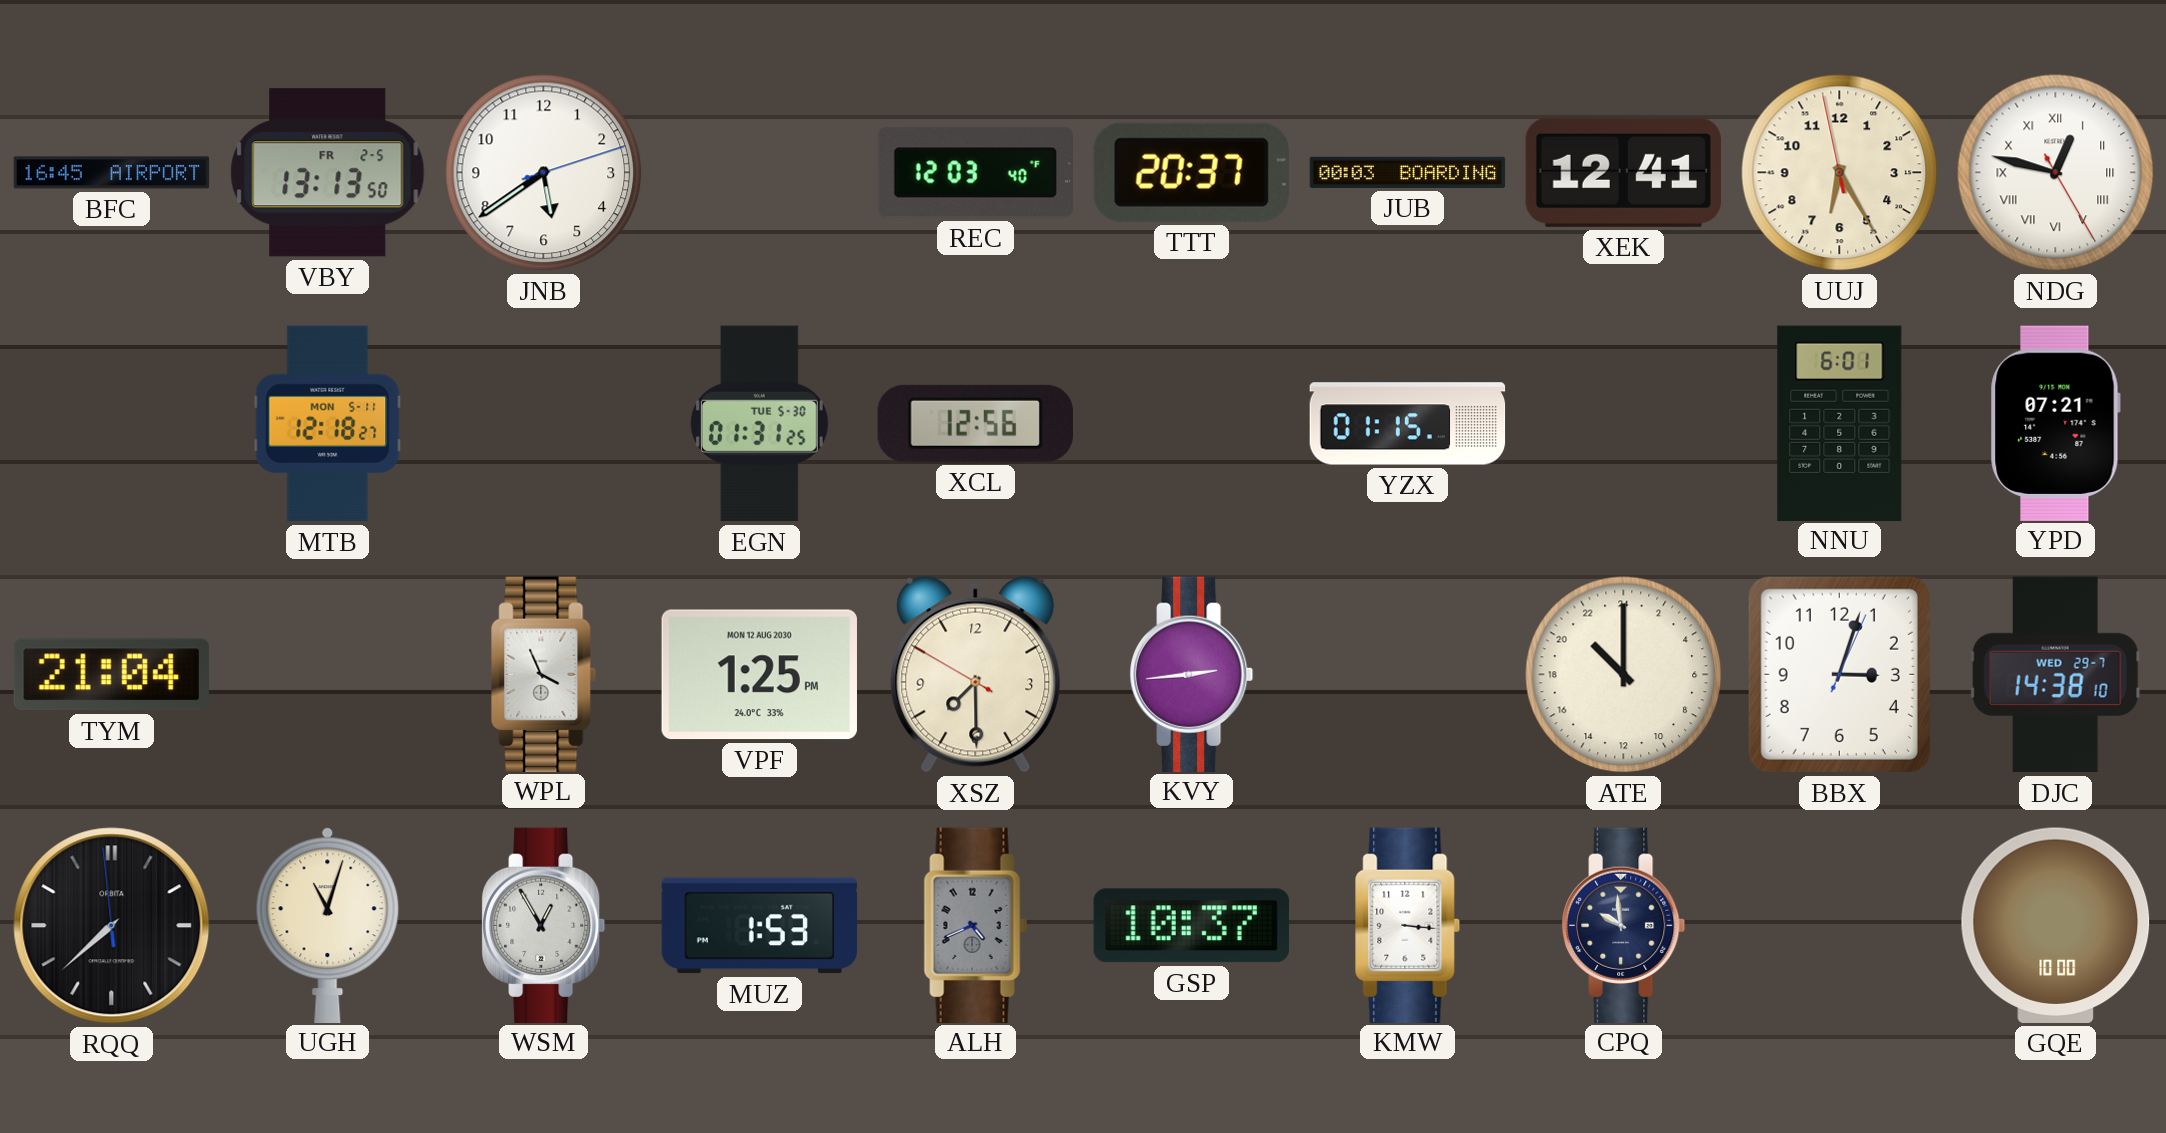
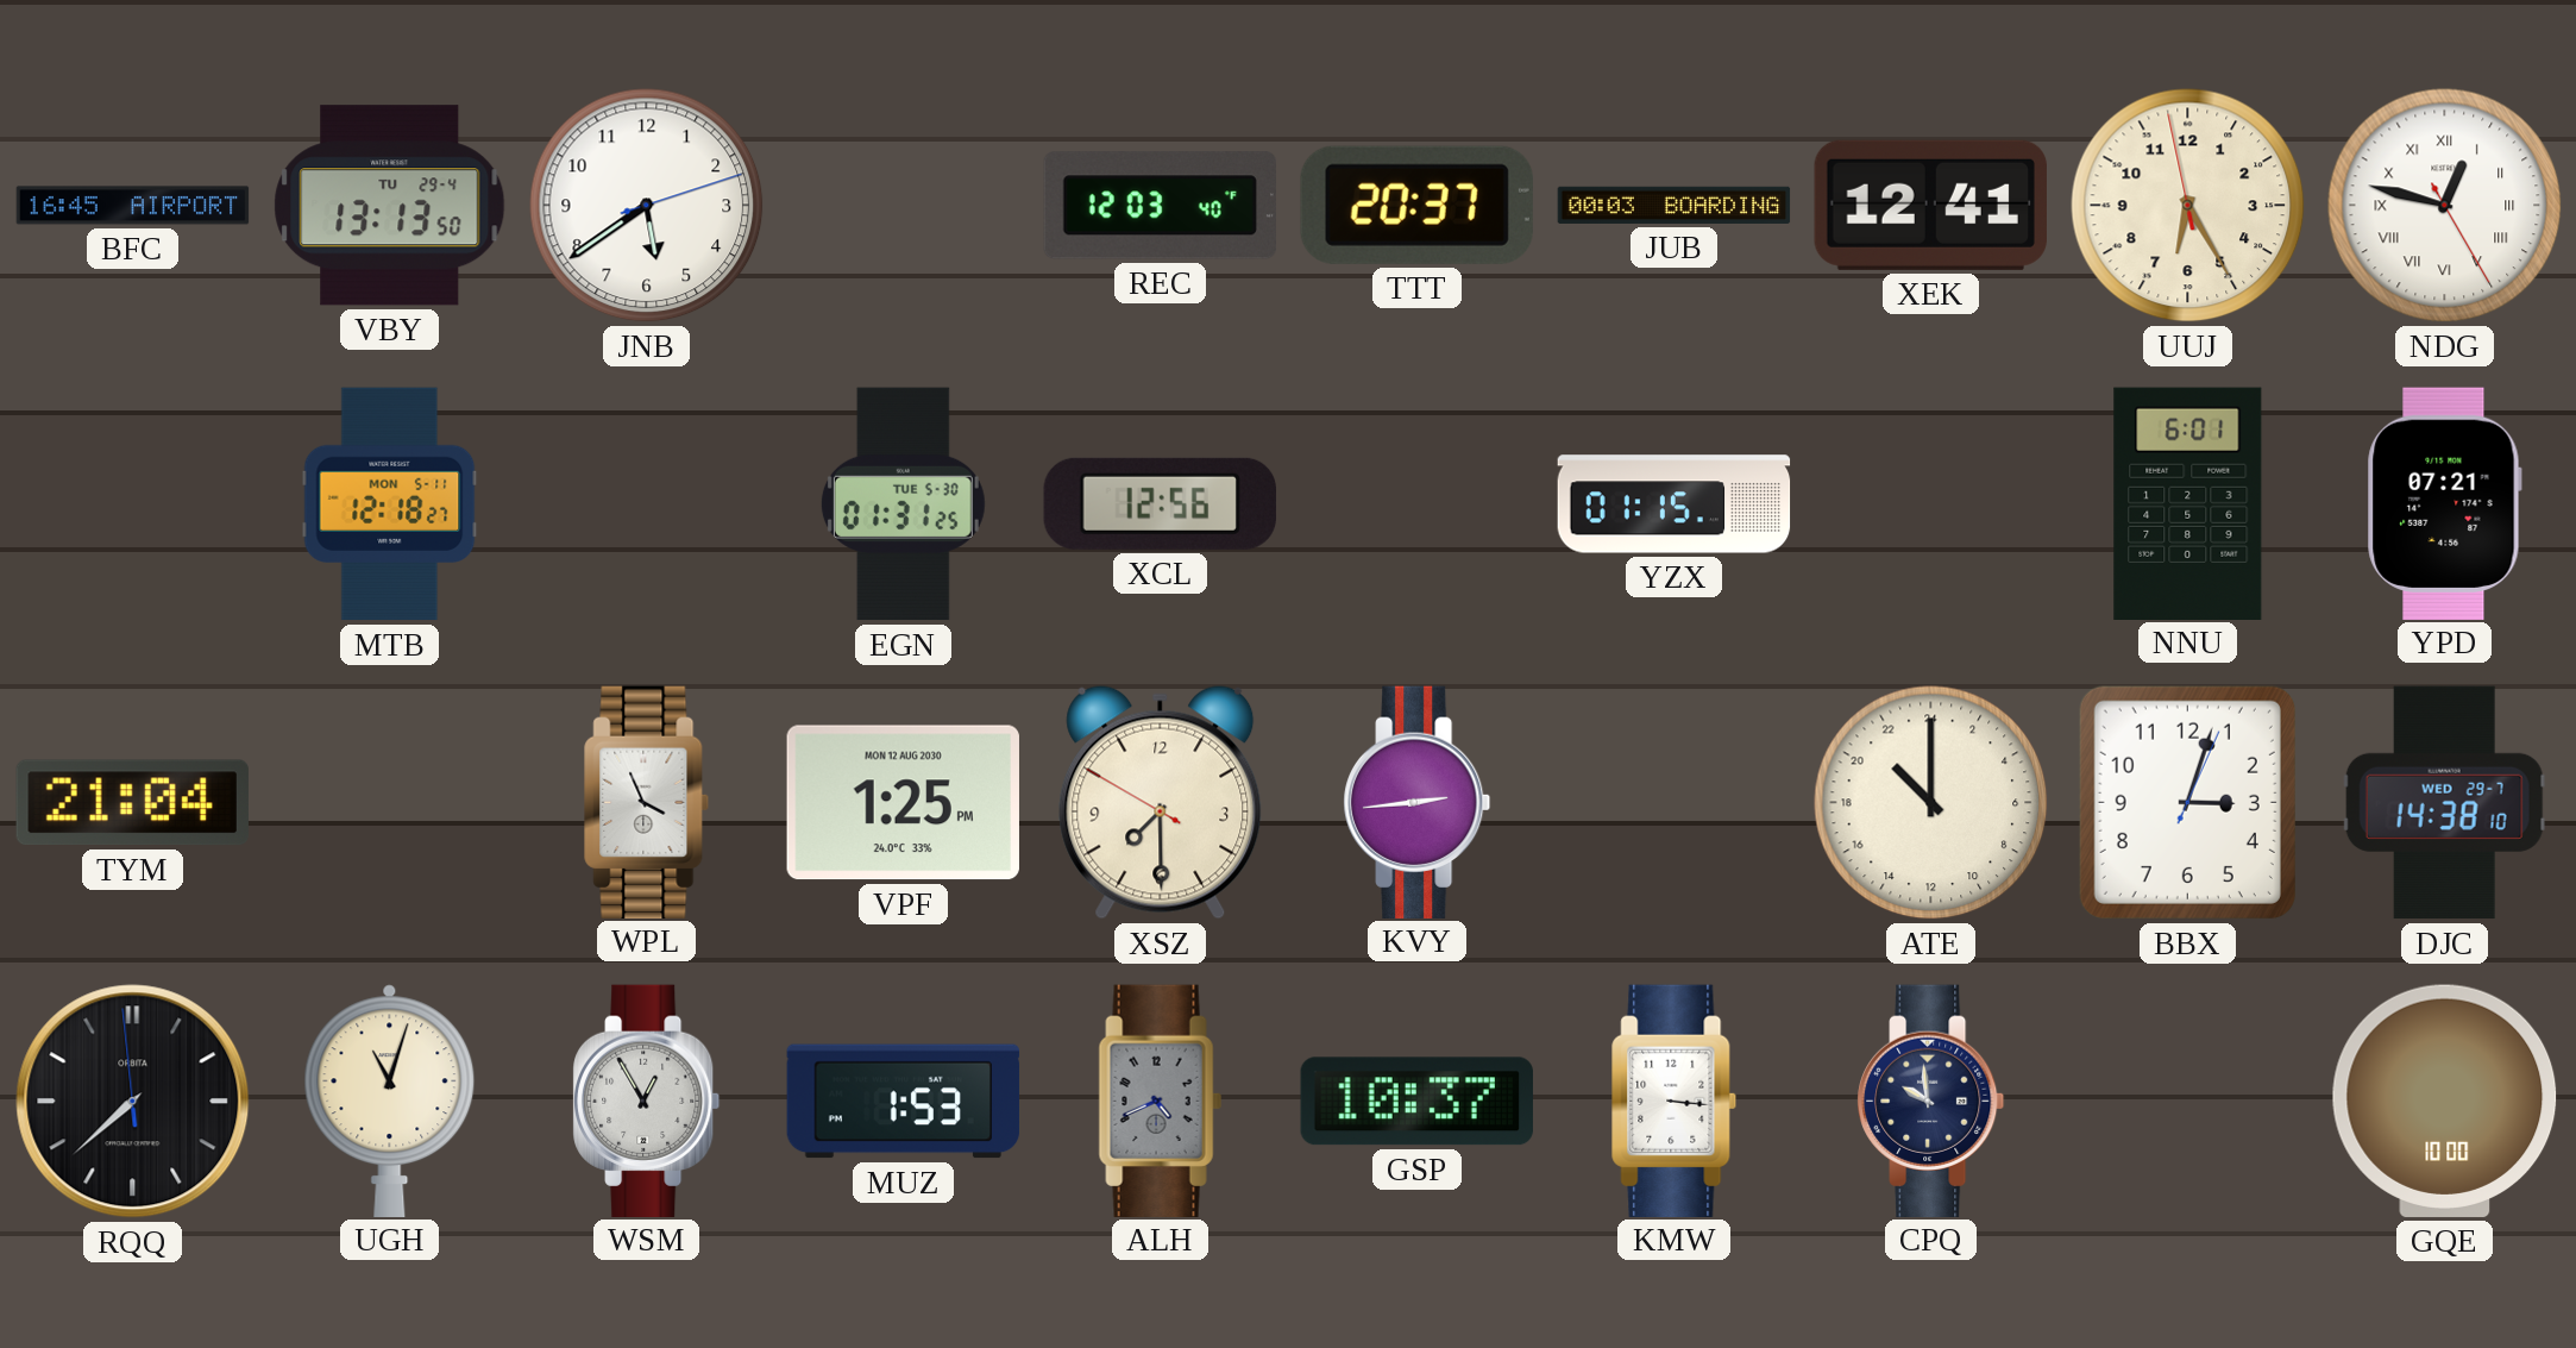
VBY date: FR 2-5 -> TU 29-4
